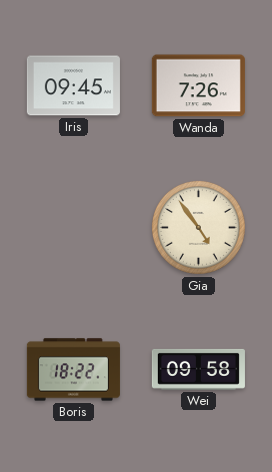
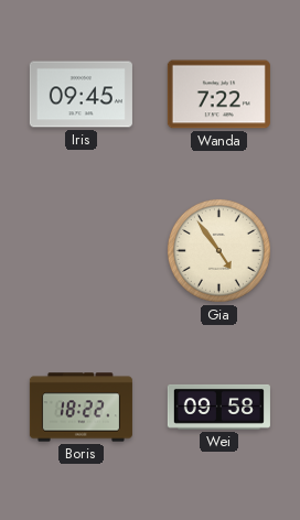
Wanda: 7:26 -> 7:22
